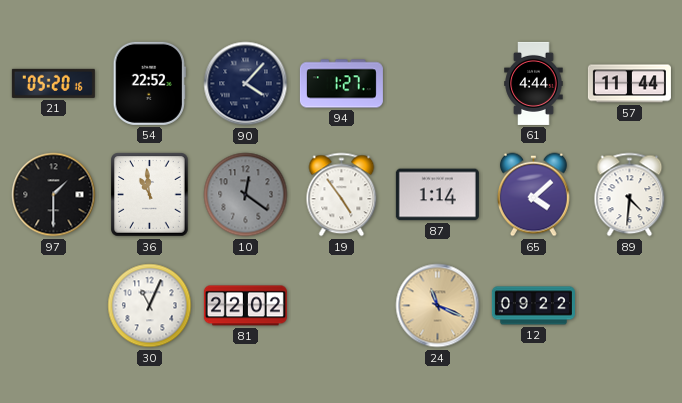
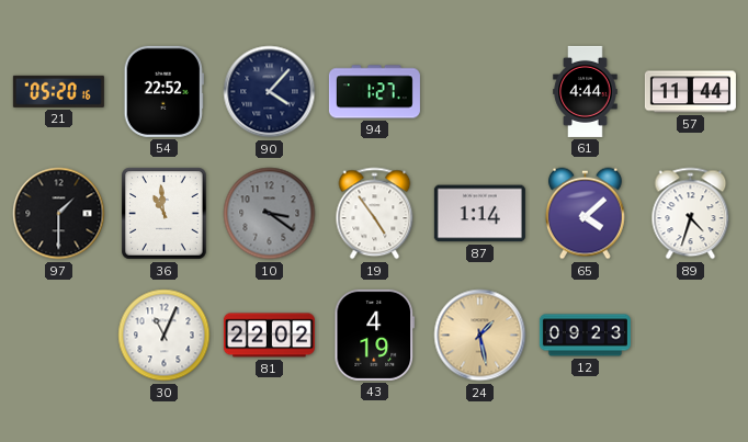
10: 12:21 -> 3:21
89: 4:31 -> 4:33
43: none -> 4:19
24: 11:19 -> 1:28
12: 09:22 -> 09:23
